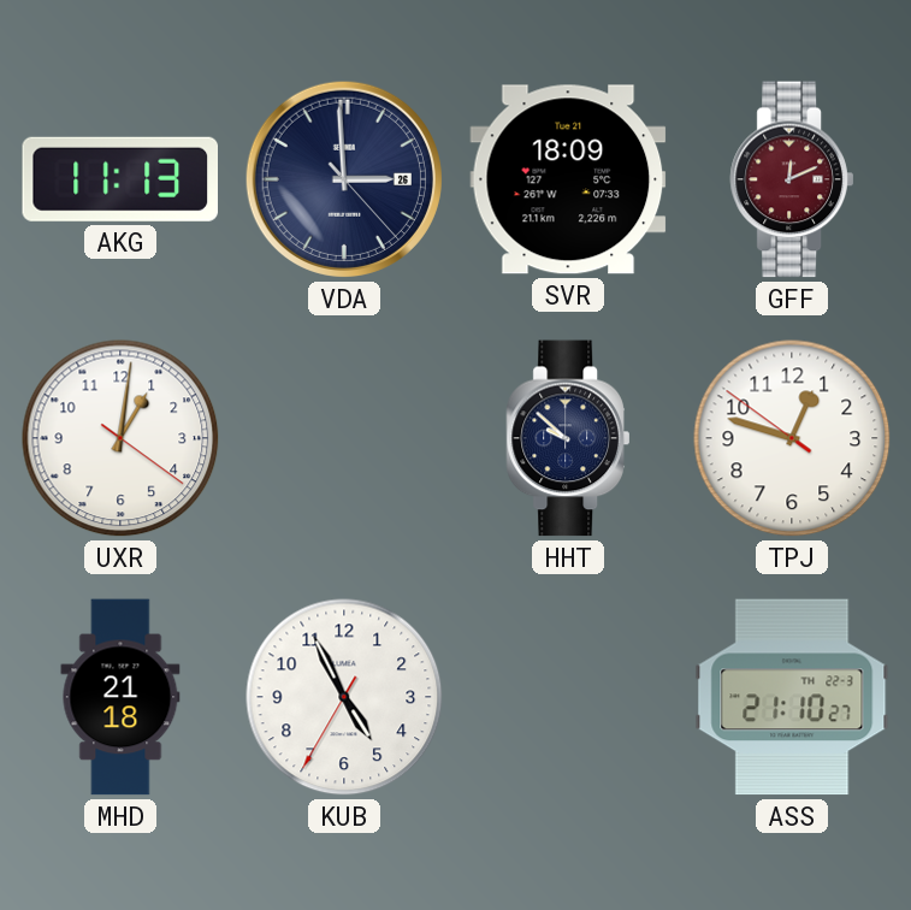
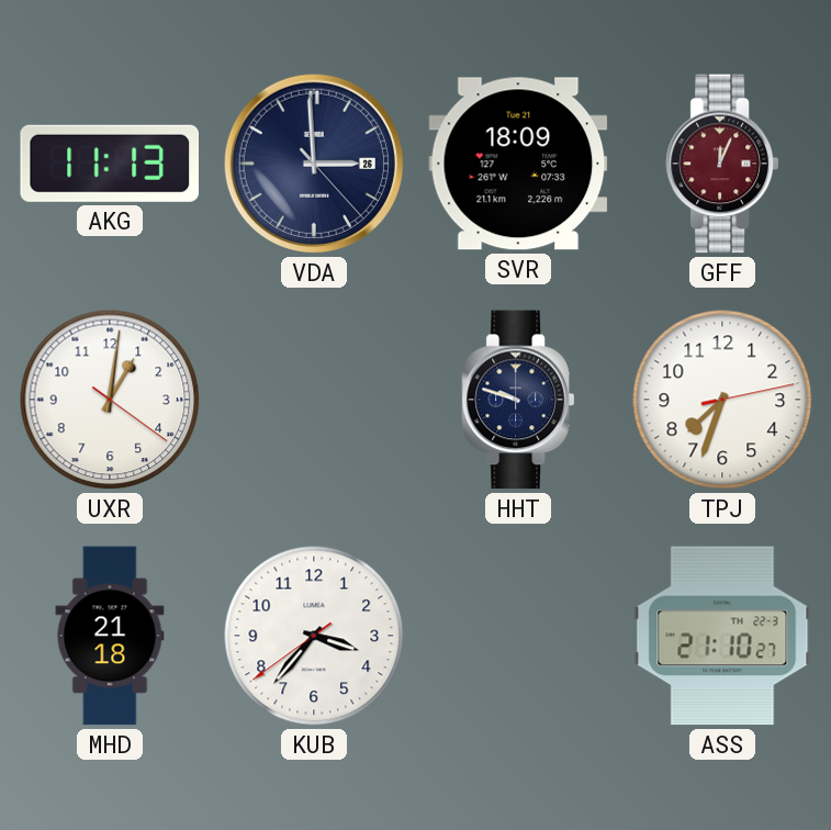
GFF: 12:11 -> 12:04
HHT: 9:52 -> 9:48
TPJ: 12:47 -> 7:33
KUB: 4:55 -> 3:36
